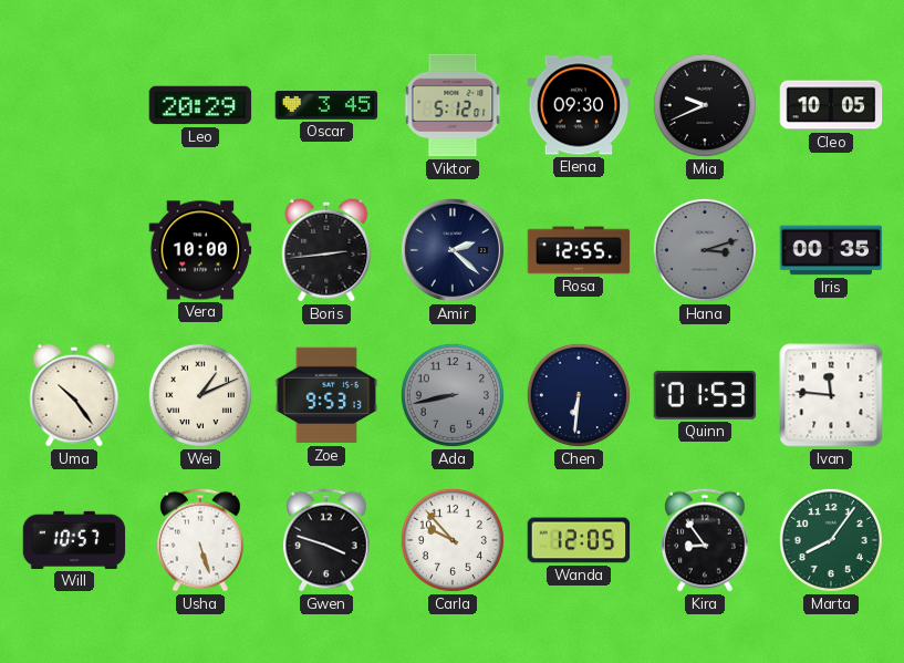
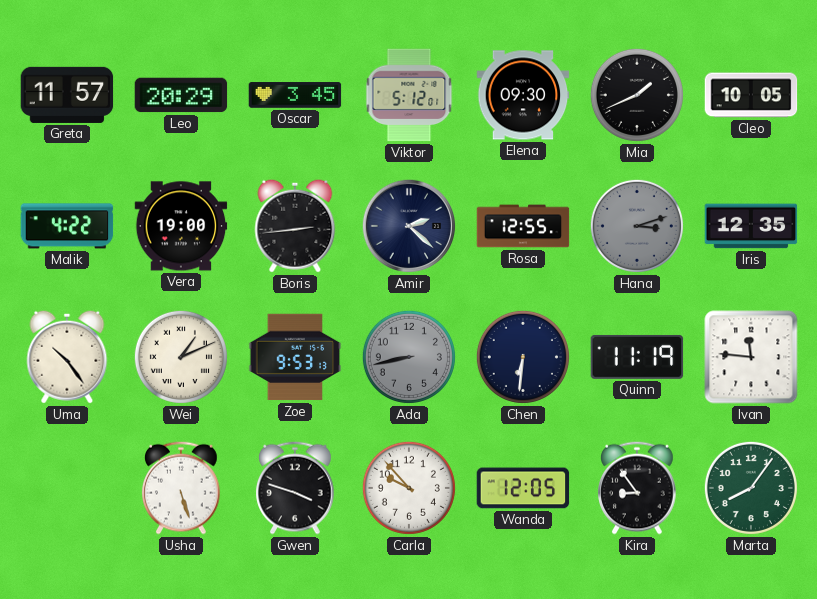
Greta: none -> 11:57
Mia: 9:41 -> 1:41
Malik: none -> 4:22
Vera: 10:00 -> 19:00
Iris: 00:35 -> 12:35
Quinn: 01:53 -> 11:19
Will: 10:57 -> none
